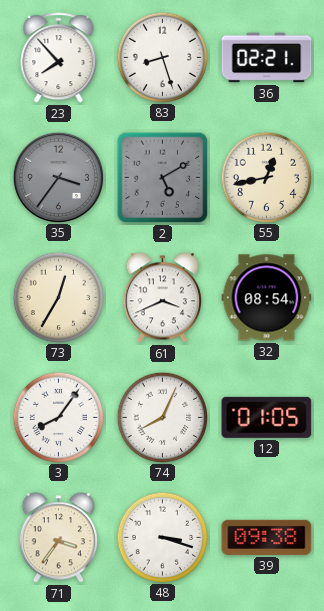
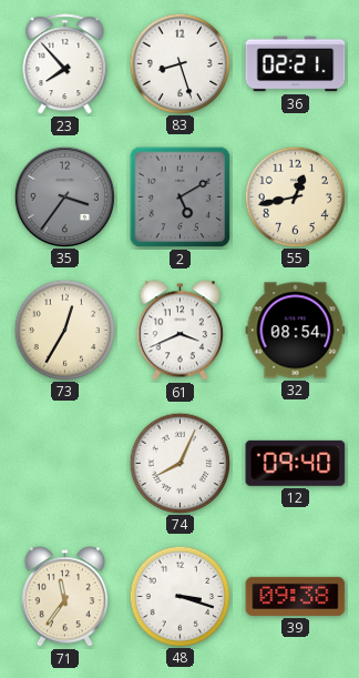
3: 8:06 -> none
12: 01:05 -> 09:40
71: 3:36 -> 11:36
